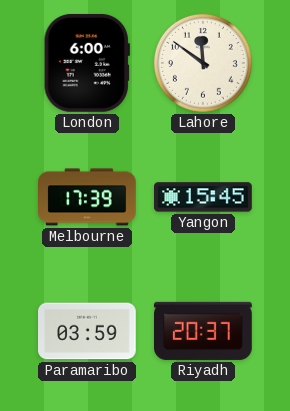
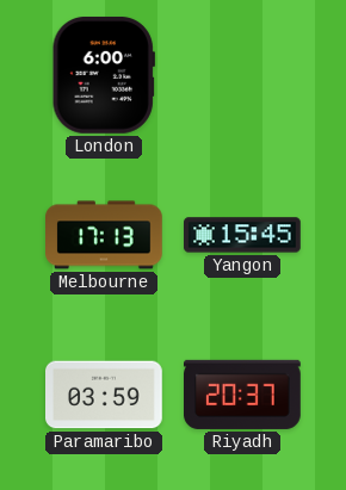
Lahore: 11:51 -> none
Melbourne: 17:39 -> 17:13
